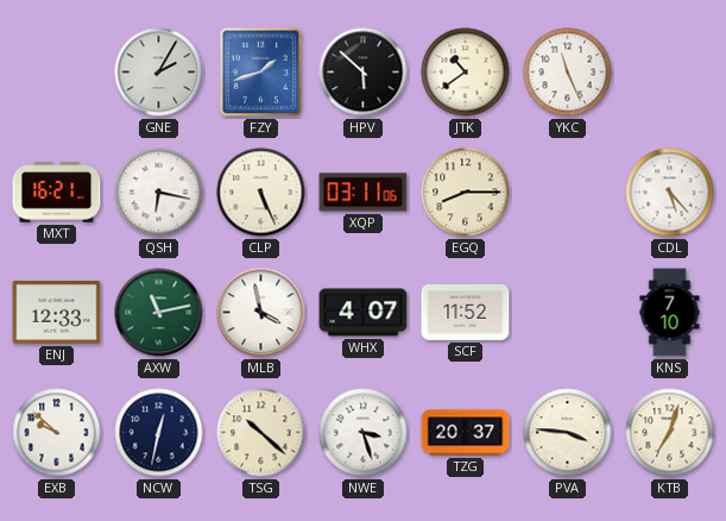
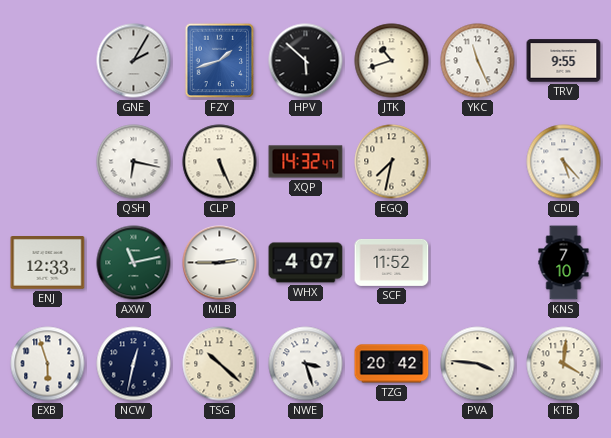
JTK: 10:39 -> 10:42
TRV: none -> 9:55
MXT: 16:21 -> none
XQP: 03:11 -> 14:32
EGQ: 8:15 -> 7:32
MLB: 3:58 -> 2:45
EXB: 9:52 -> 5:57
TZG: 20:37 -> 20:42
KTB: 7:03 -> 4:01
